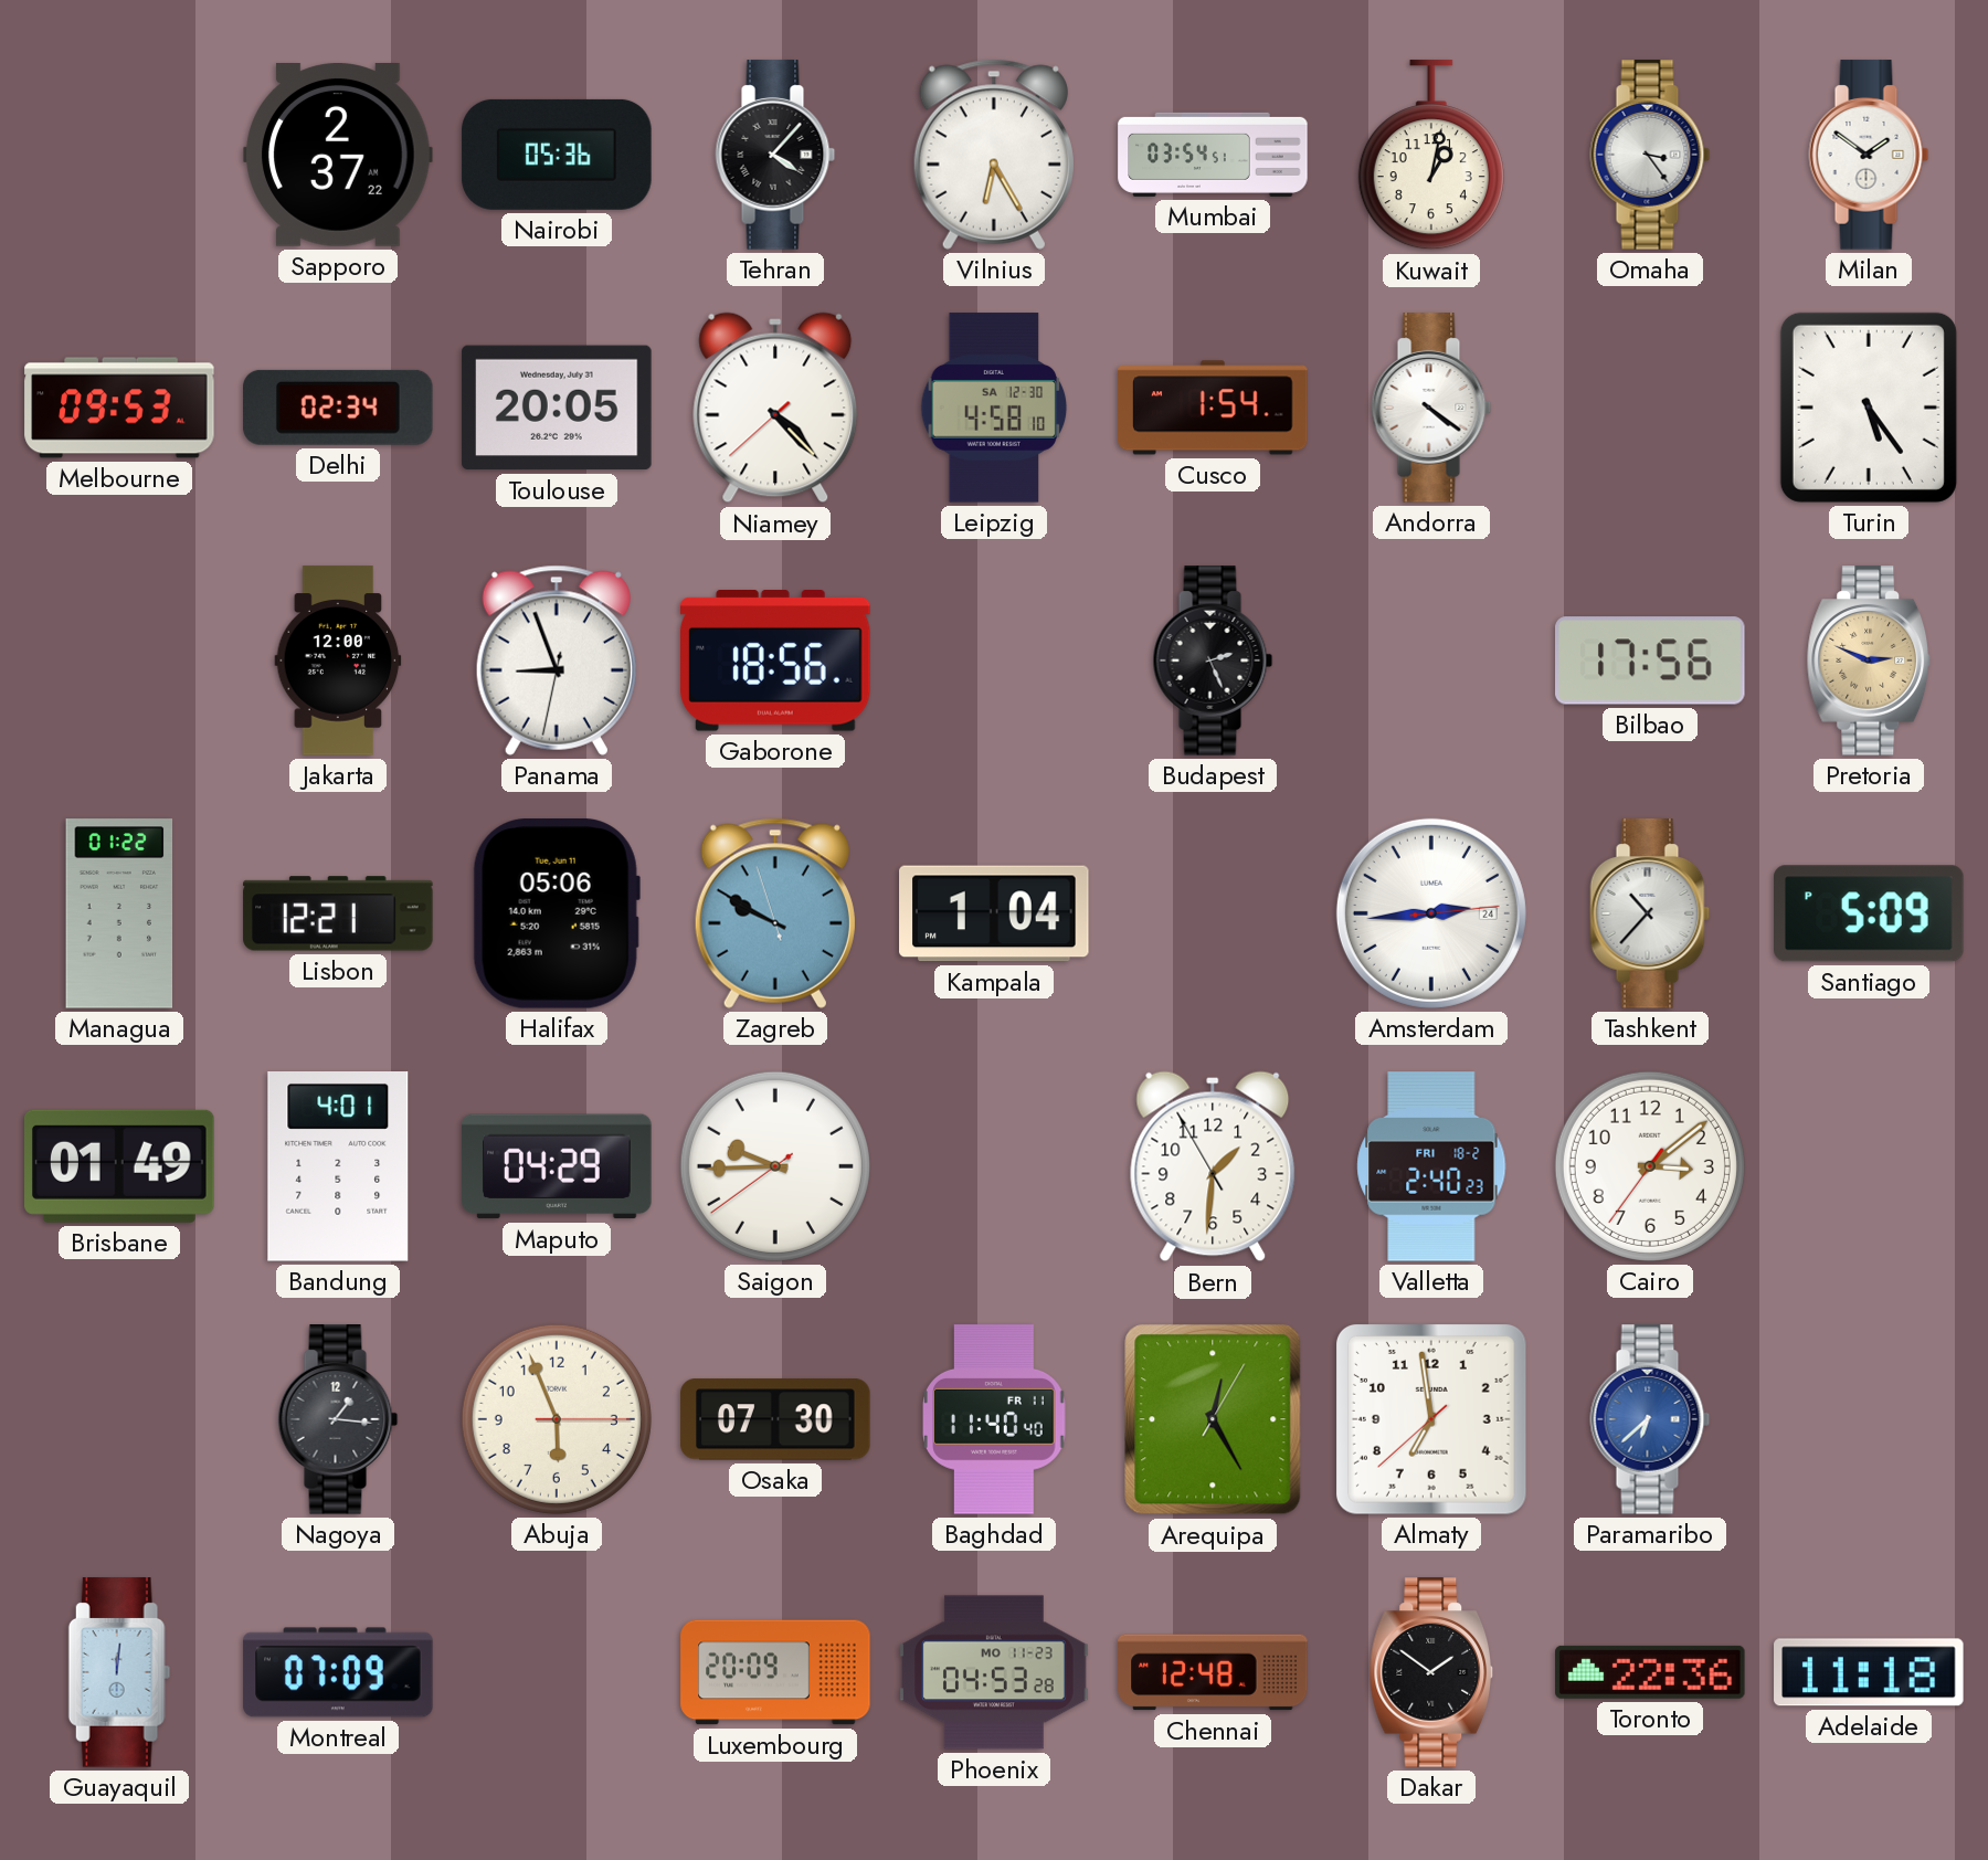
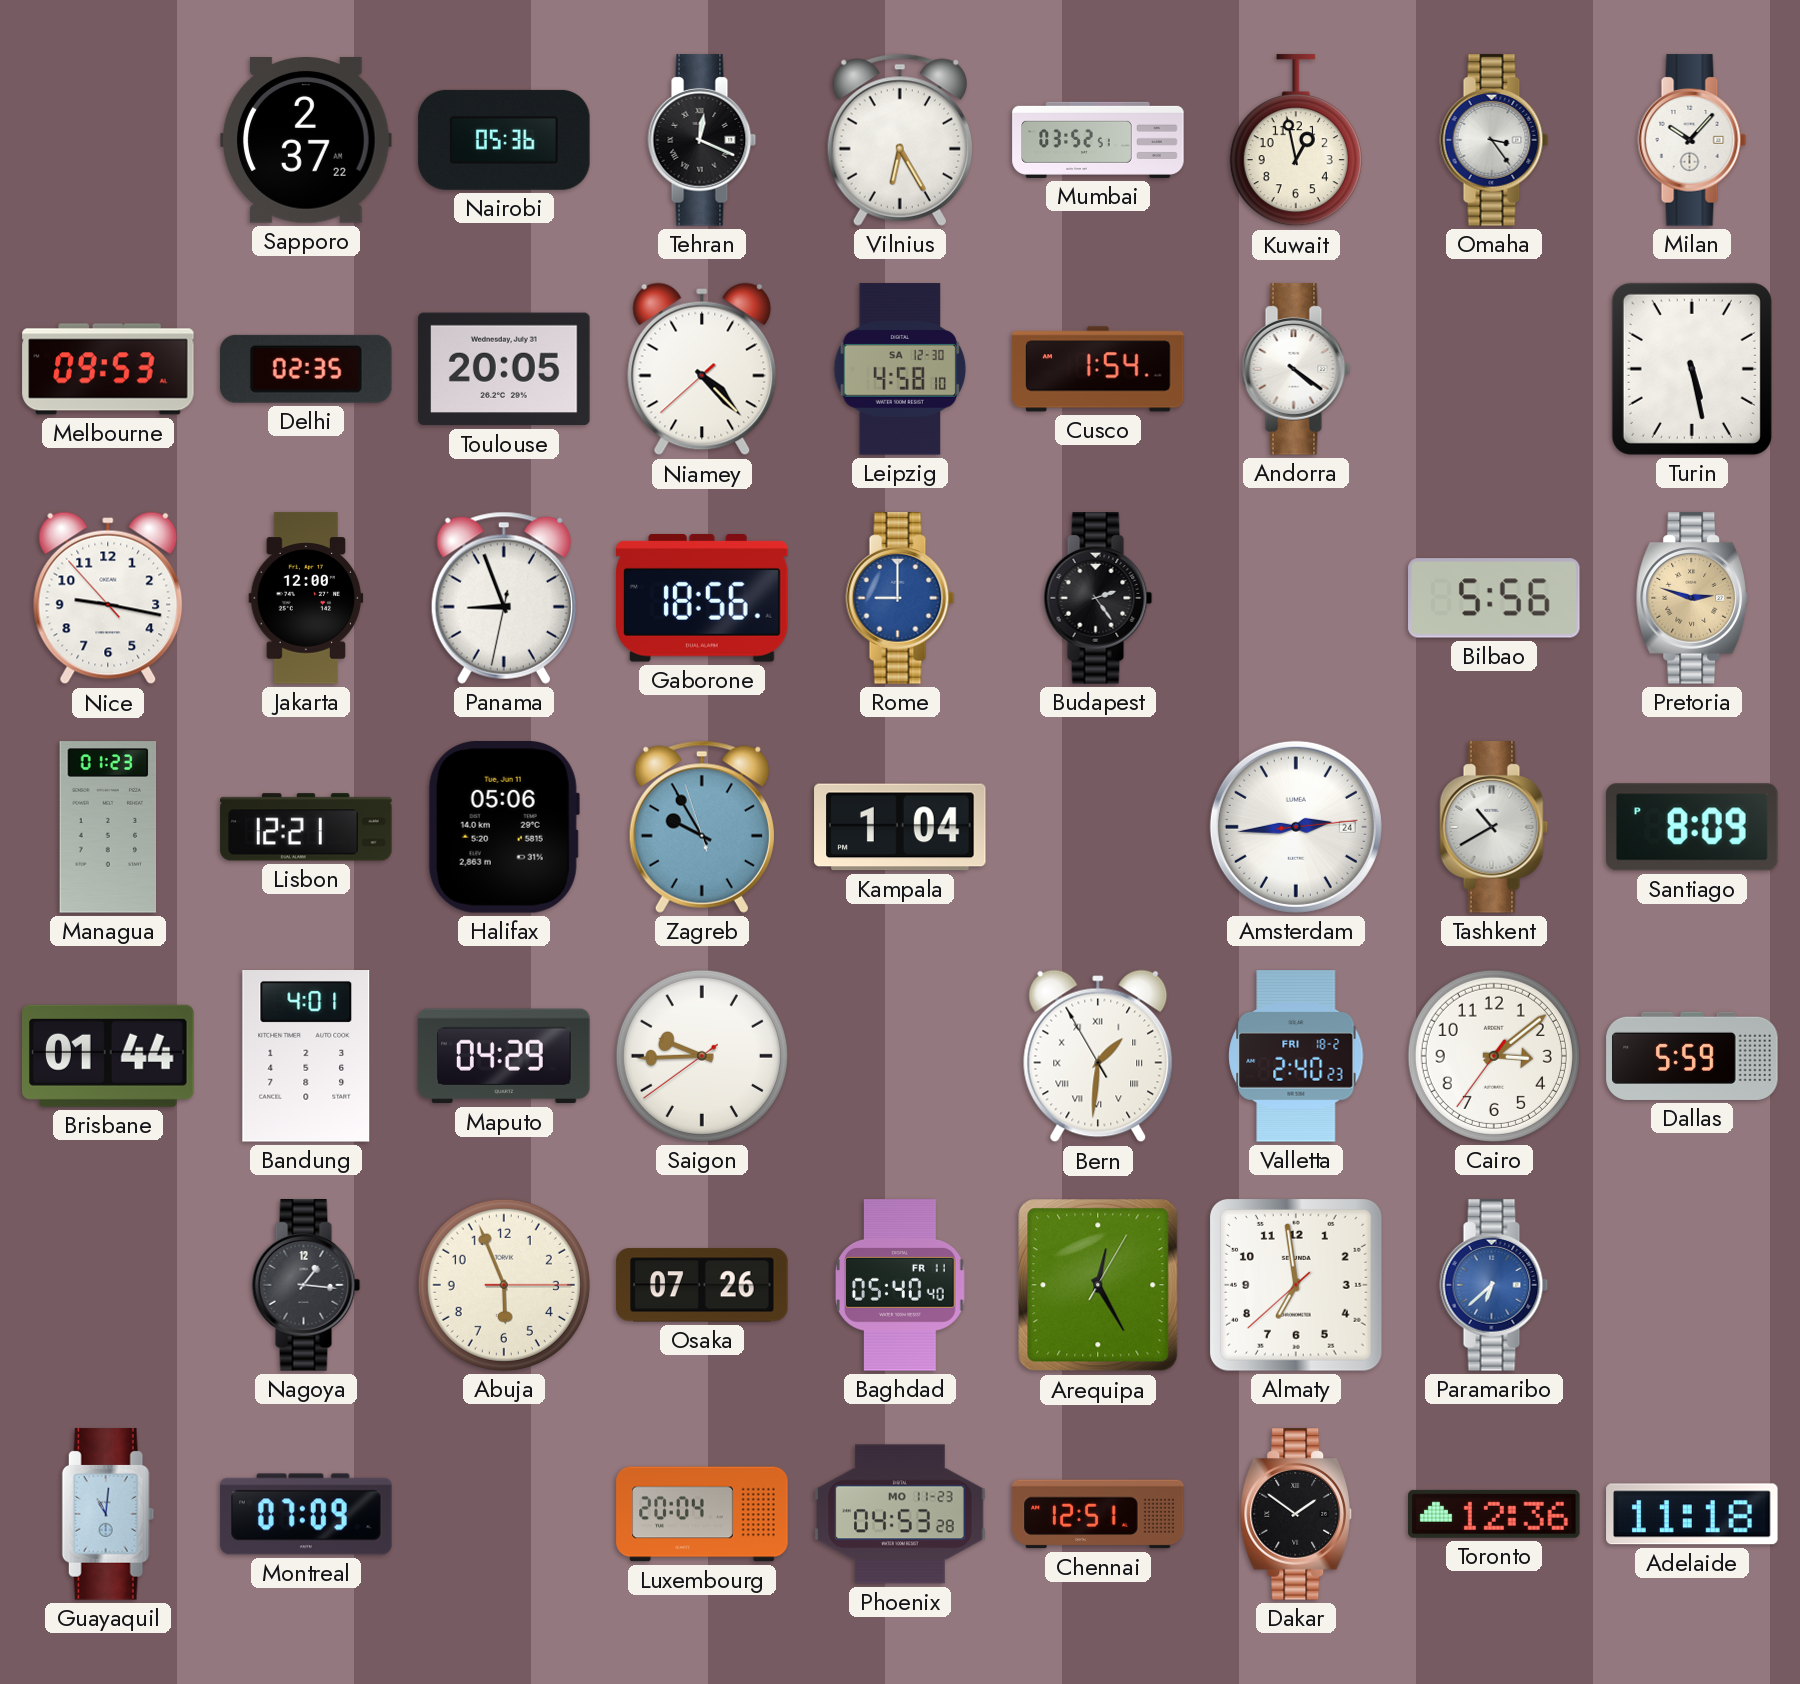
Tehran: 4:07 -> 12:19
Mumbai: 03:54 -> 03:52
Kuwait: 1:02 -> 12:58
Milan: 1:51 -> 10:07
Delhi: 02:34 -> 02:35
Turin: 5:24 -> 5:28
Nice: none -> 9:16
Rome: none -> 9:00
Budapest: 2:26 -> 2:24
Bilbao: 17:56 -> 5:56
Pretoria: 2:49 -> 2:48
Managua: 01:22 -> 01:23
Zagreb: 9:49 -> 9:54
Tashkent: 10:37 -> 10:40
Santiago: 5:09 -> 8:09
Brisbane: 01:49 -> 01:44
Bern numerals: Arabic -> Roman
Dallas: none -> 5:59
Osaka: 07:30 -> 07:26
Baghdad: 11:40 -> 05:40
Guayaquil: 12:01 -> 11:01
Luxembourg: 20:09 -> 20:04
Chennai: 12:48 -> 12:51
Toronto: 22:36 -> 12:36
